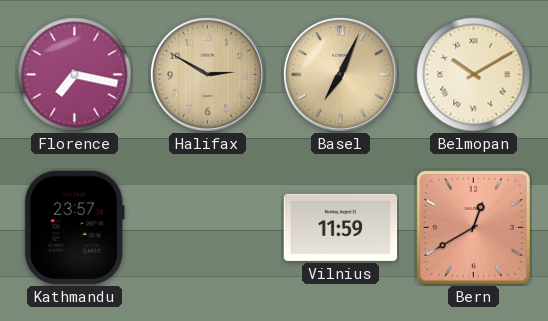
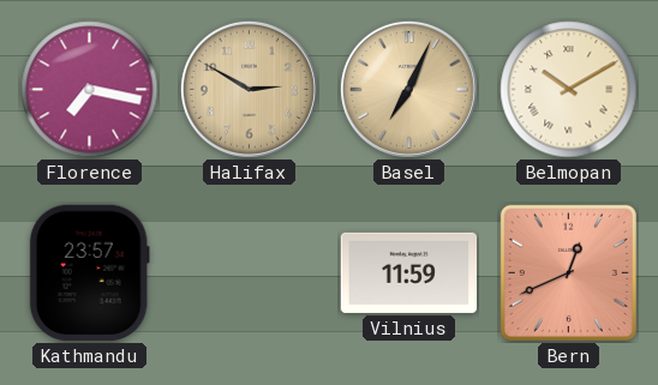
Bern: 12:40 -> 12:41
